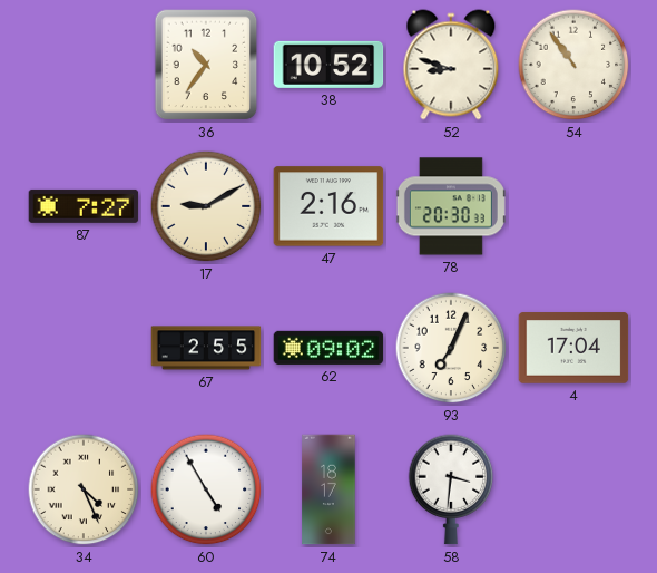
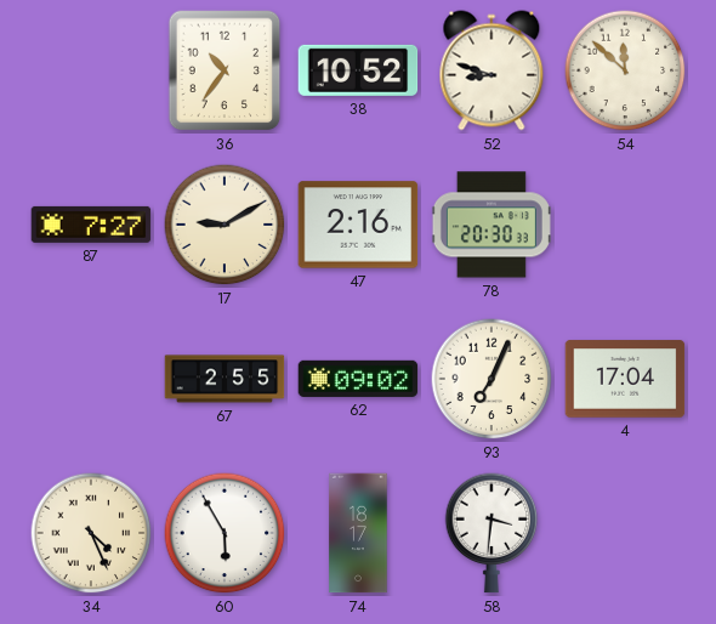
54: 10:54 -> 11:52
60: 4:55 -> 5:55
